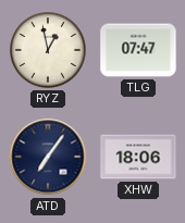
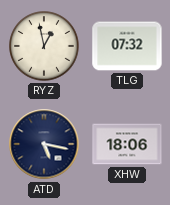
TLG: 07:47 -> 07:32
ATD: 7:06 -> 5:17
